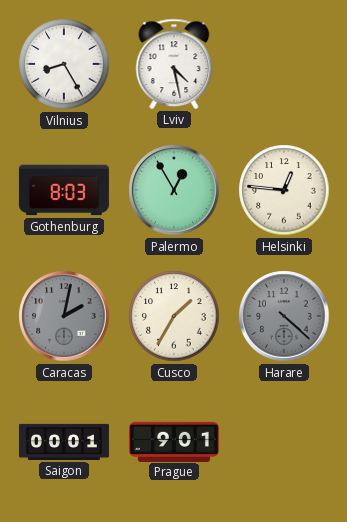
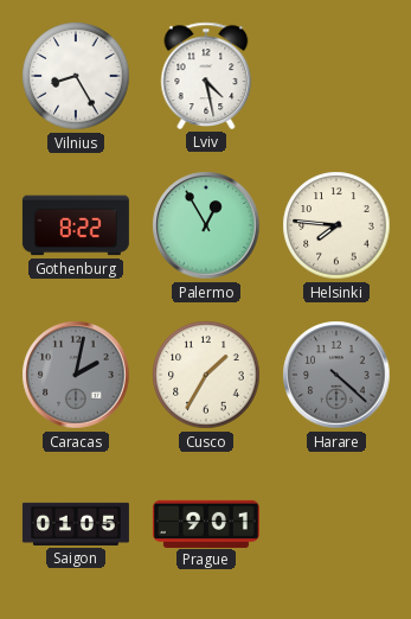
Gothenburg: 8:03 -> 8:22
Helsinki: 12:46 -> 7:46
Saigon: 00:01 -> 01:05
